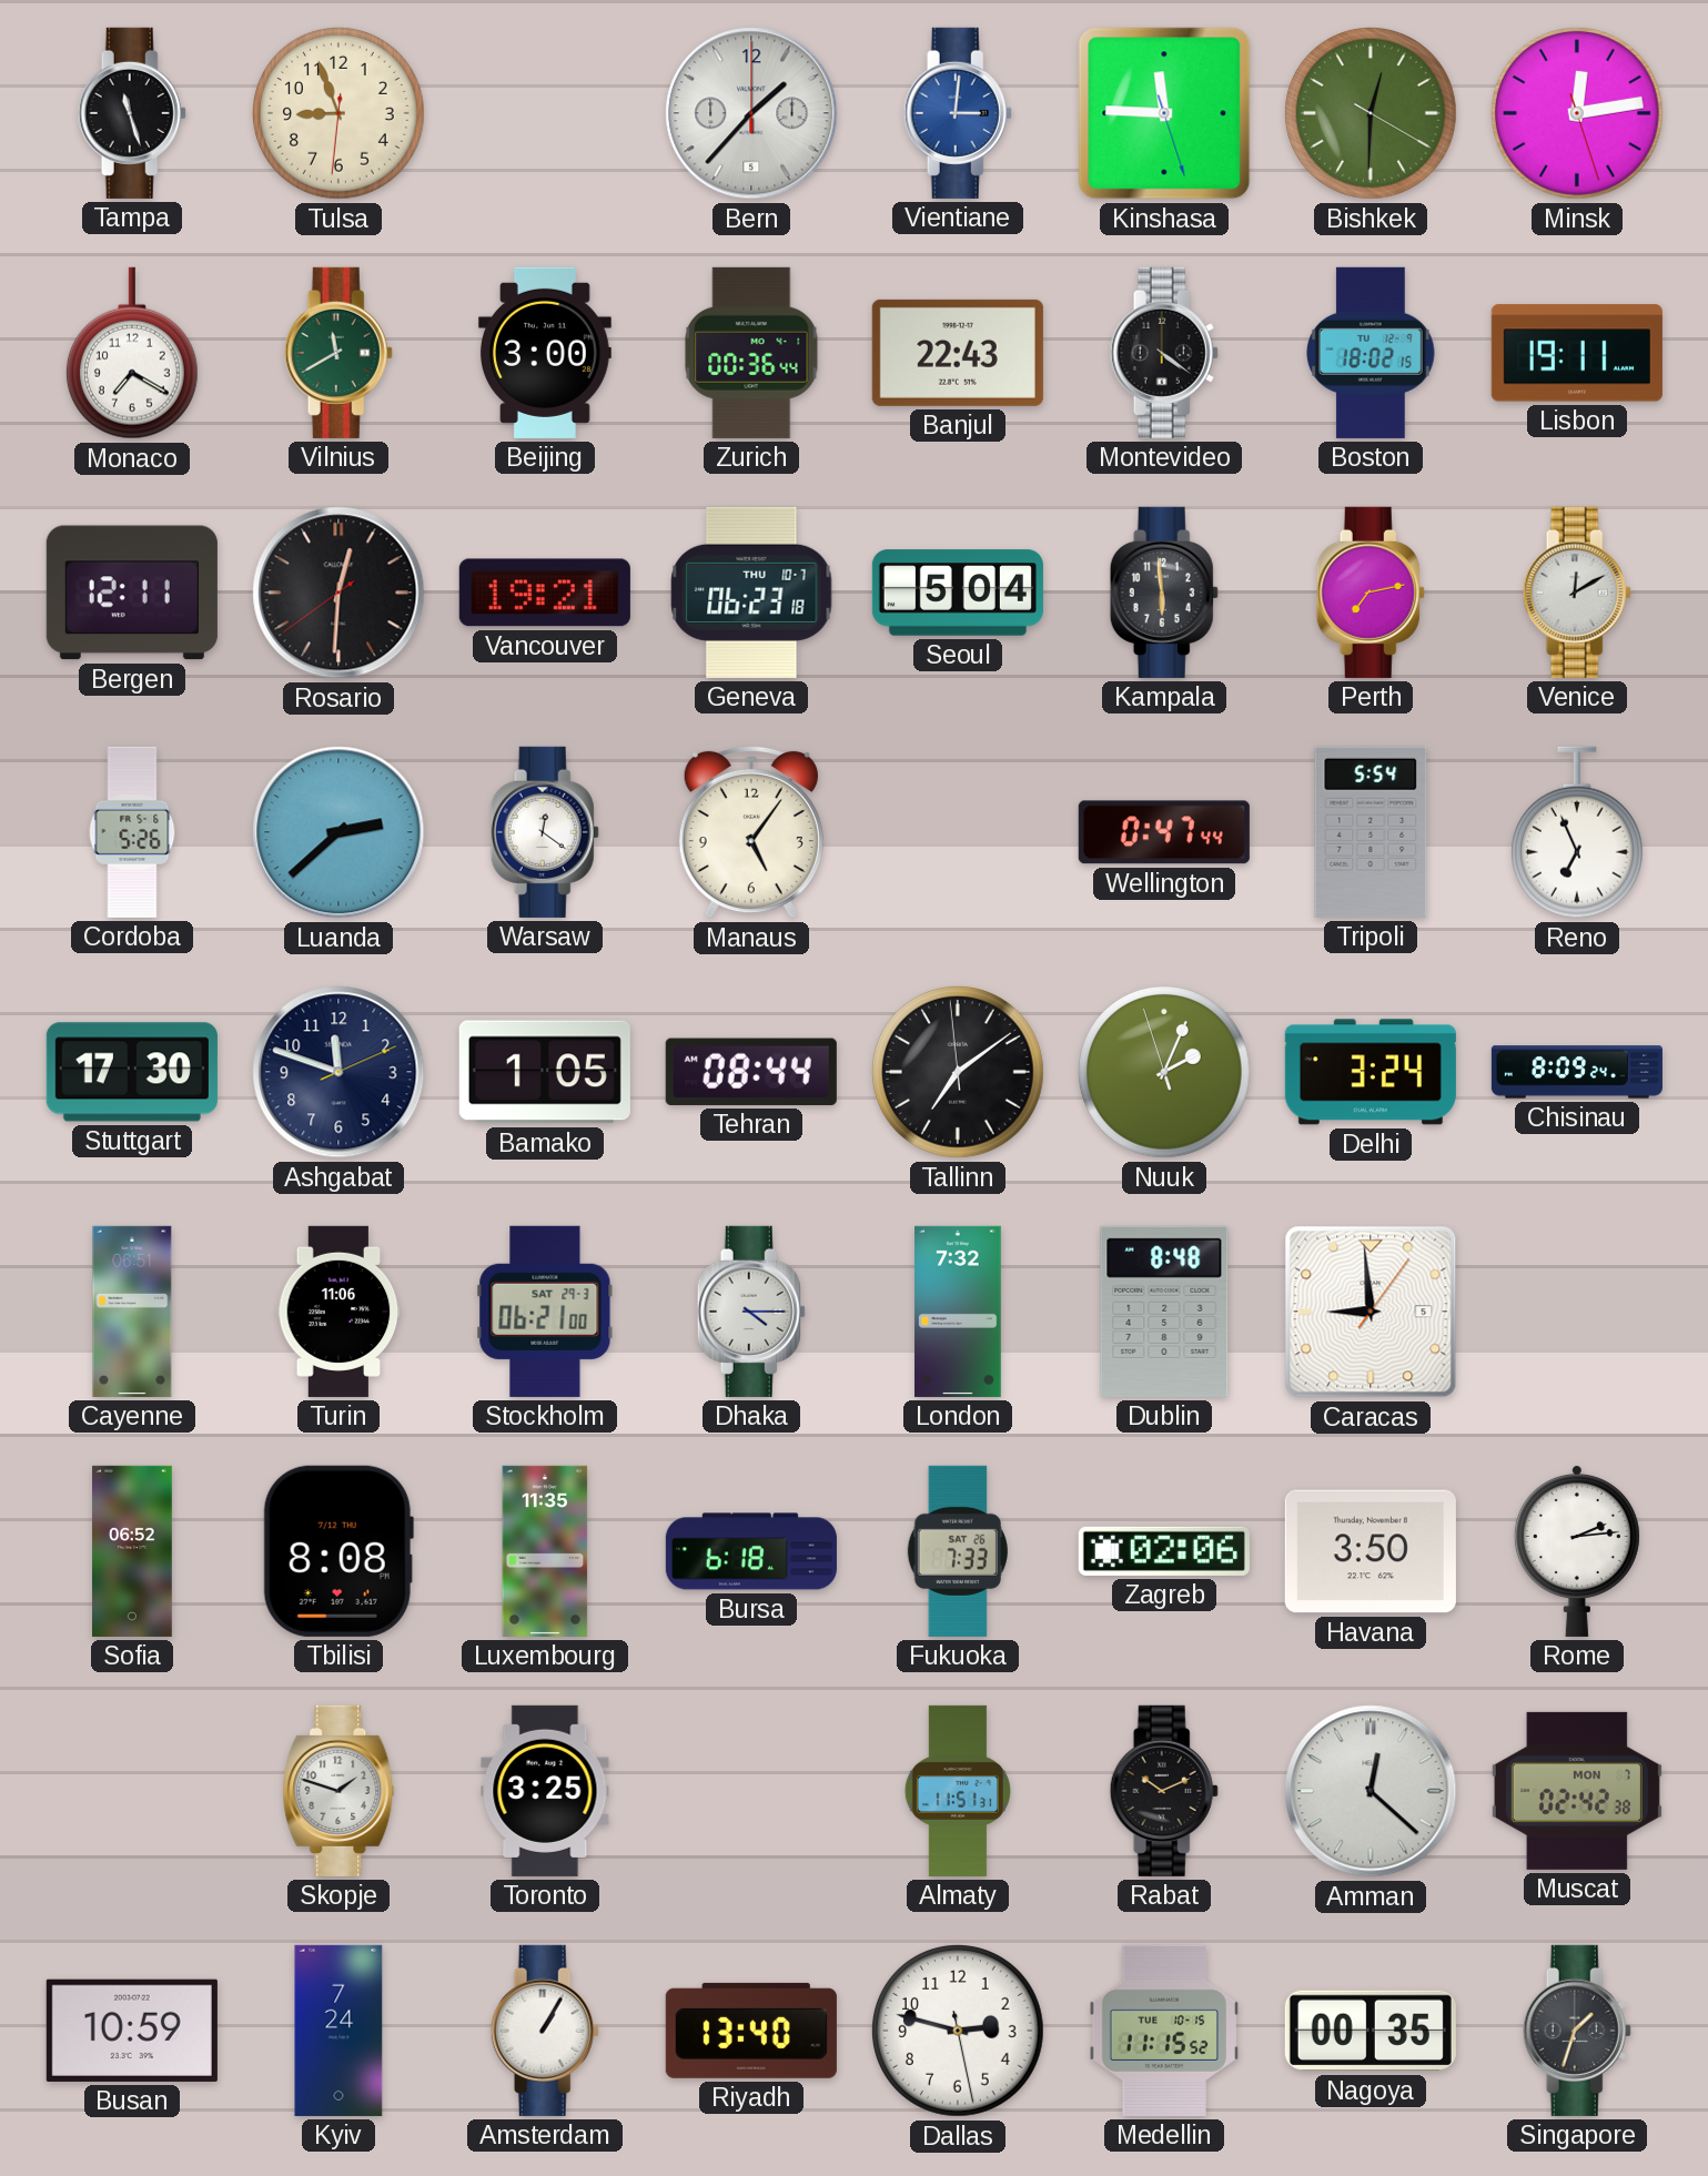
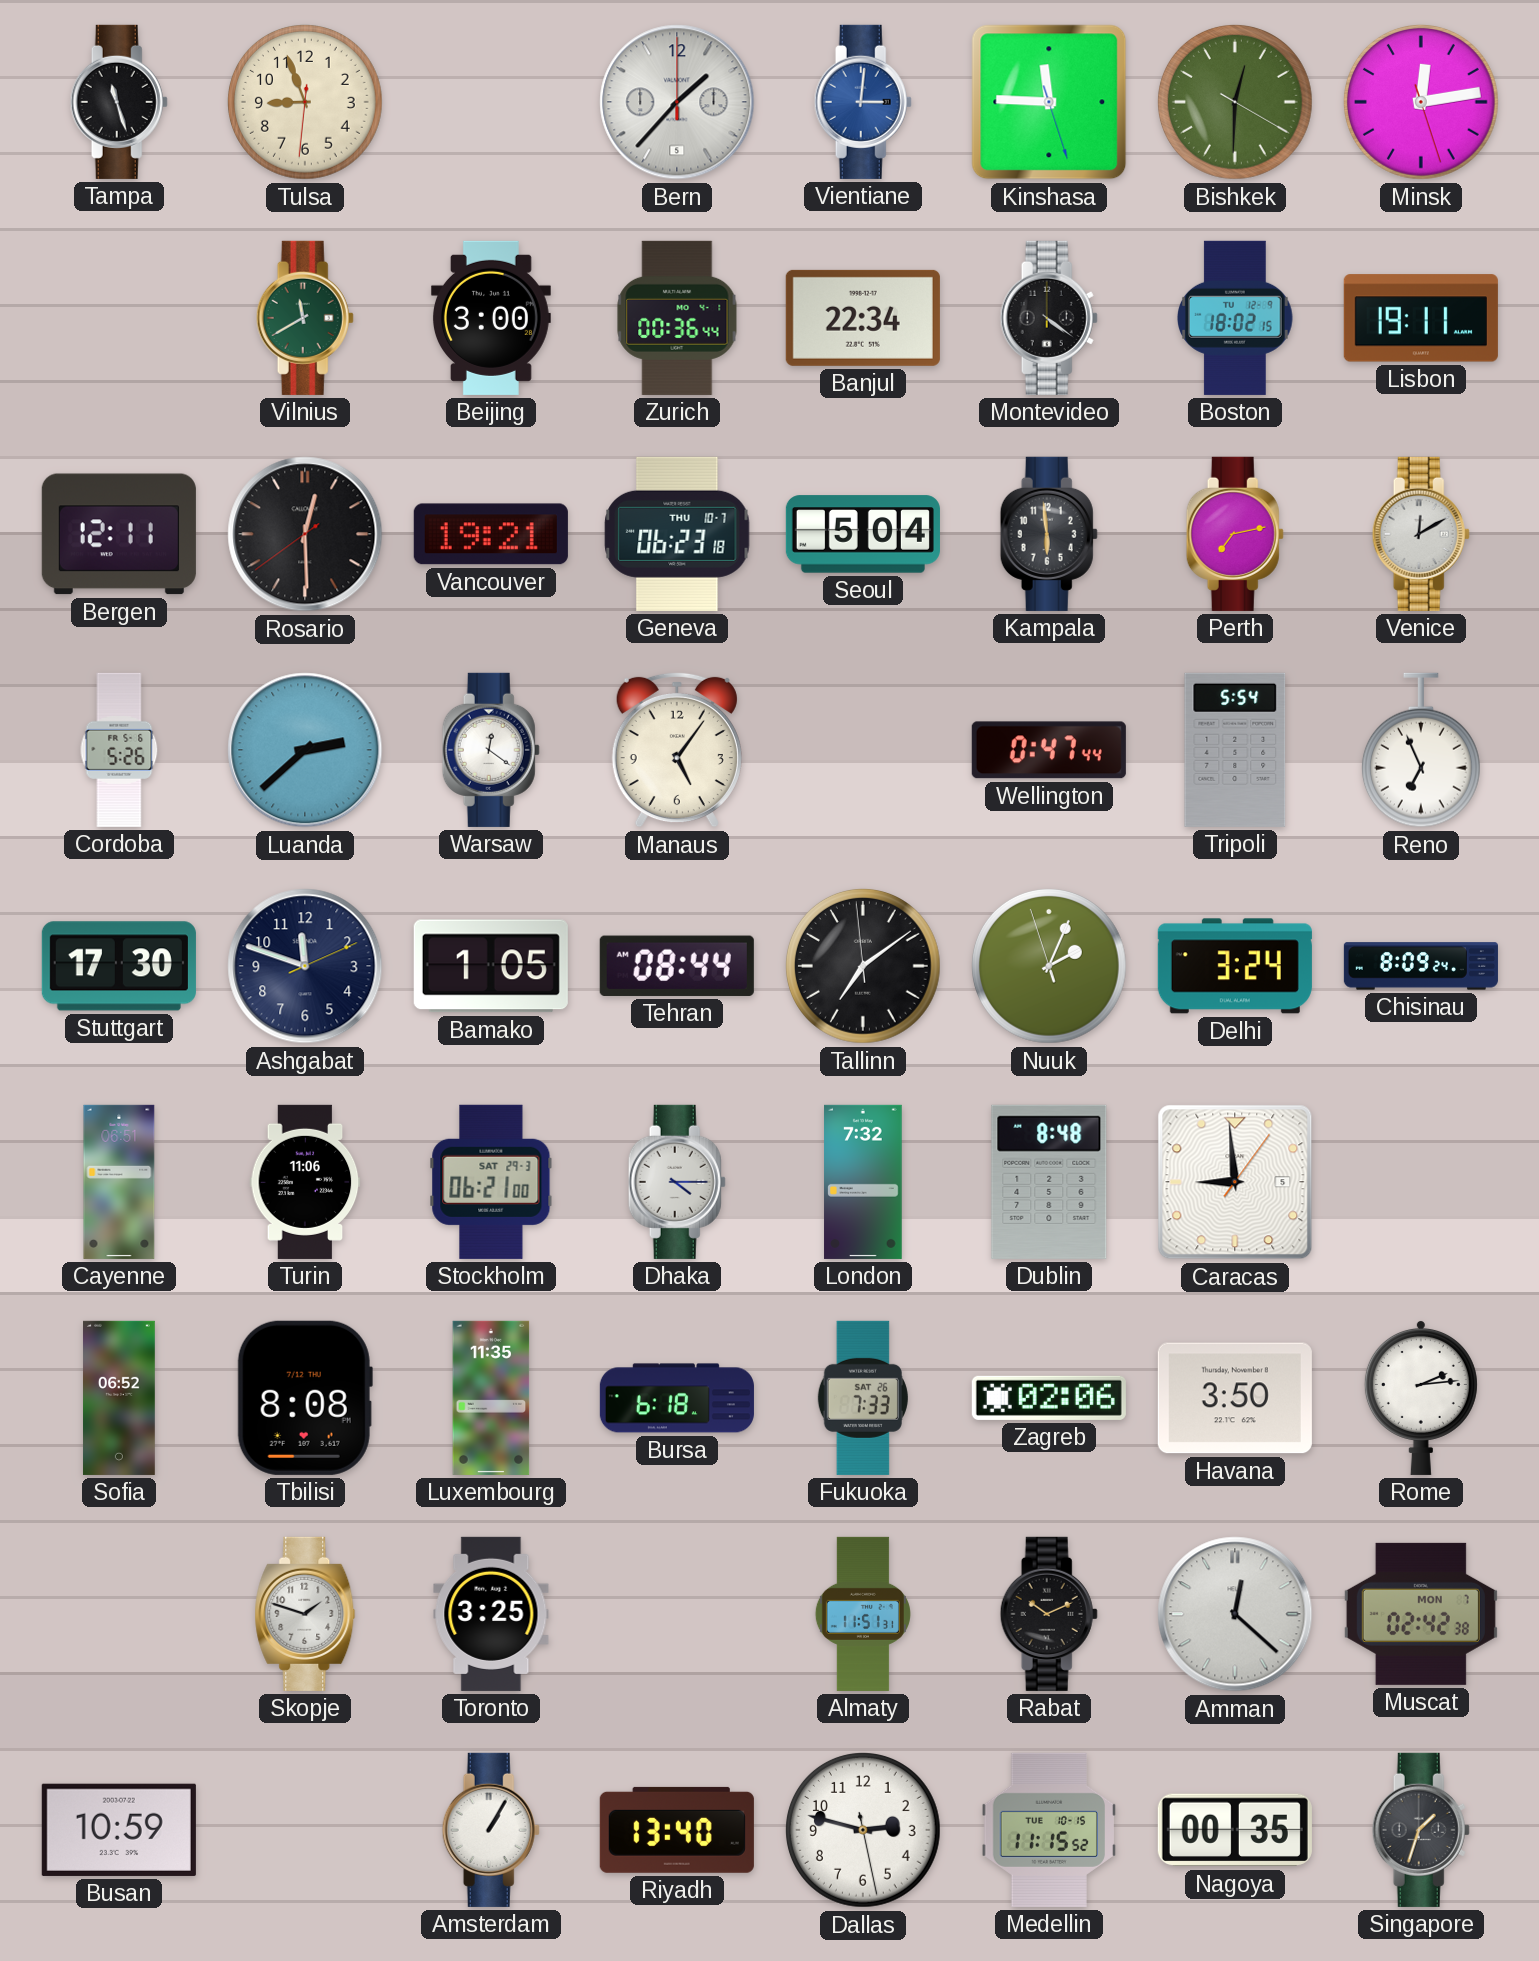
Monaco: 7:20 -> none
Banjul: 22:43 -> 22:34
Rosario: 12:30 -> 12:29
Kyiv: 7:24 -> none
